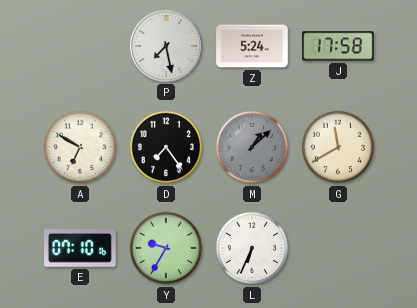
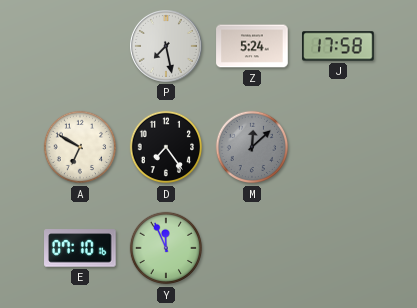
M: 1:08 -> 12:08
G: 11:40 -> none
Y: 9:35 -> 11:56
L: 6:34 -> none
